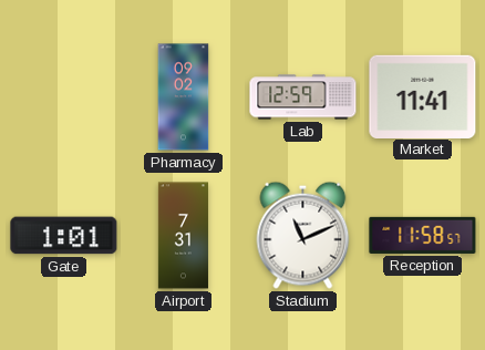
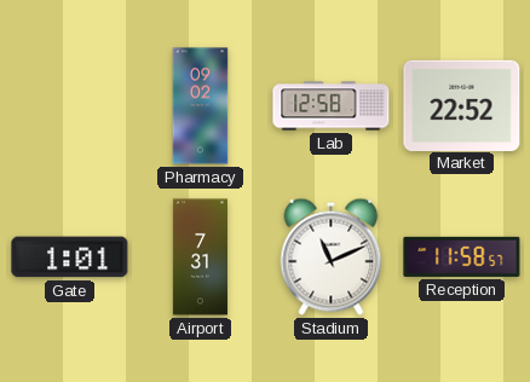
Lab: 12:59 -> 12:58
Market: 11:41 -> 22:52
